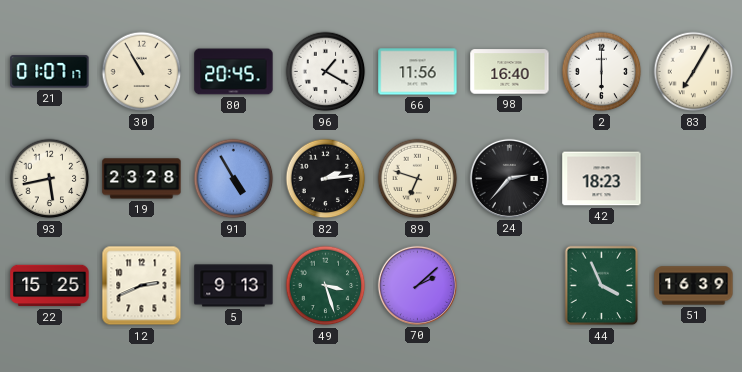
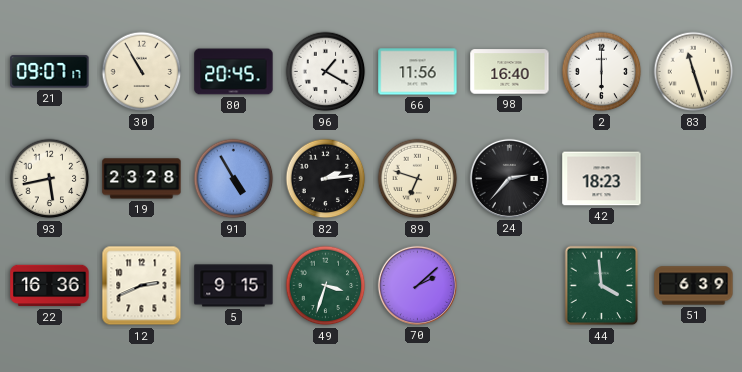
21: 01:07 -> 09:07
83: 7:05 -> 11:27
22: 15:25 -> 16:36
5: 9:13 -> 9:15
49: 3:27 -> 3:33
44: 3:56 -> 3:59
51: 16:39 -> 6:39
